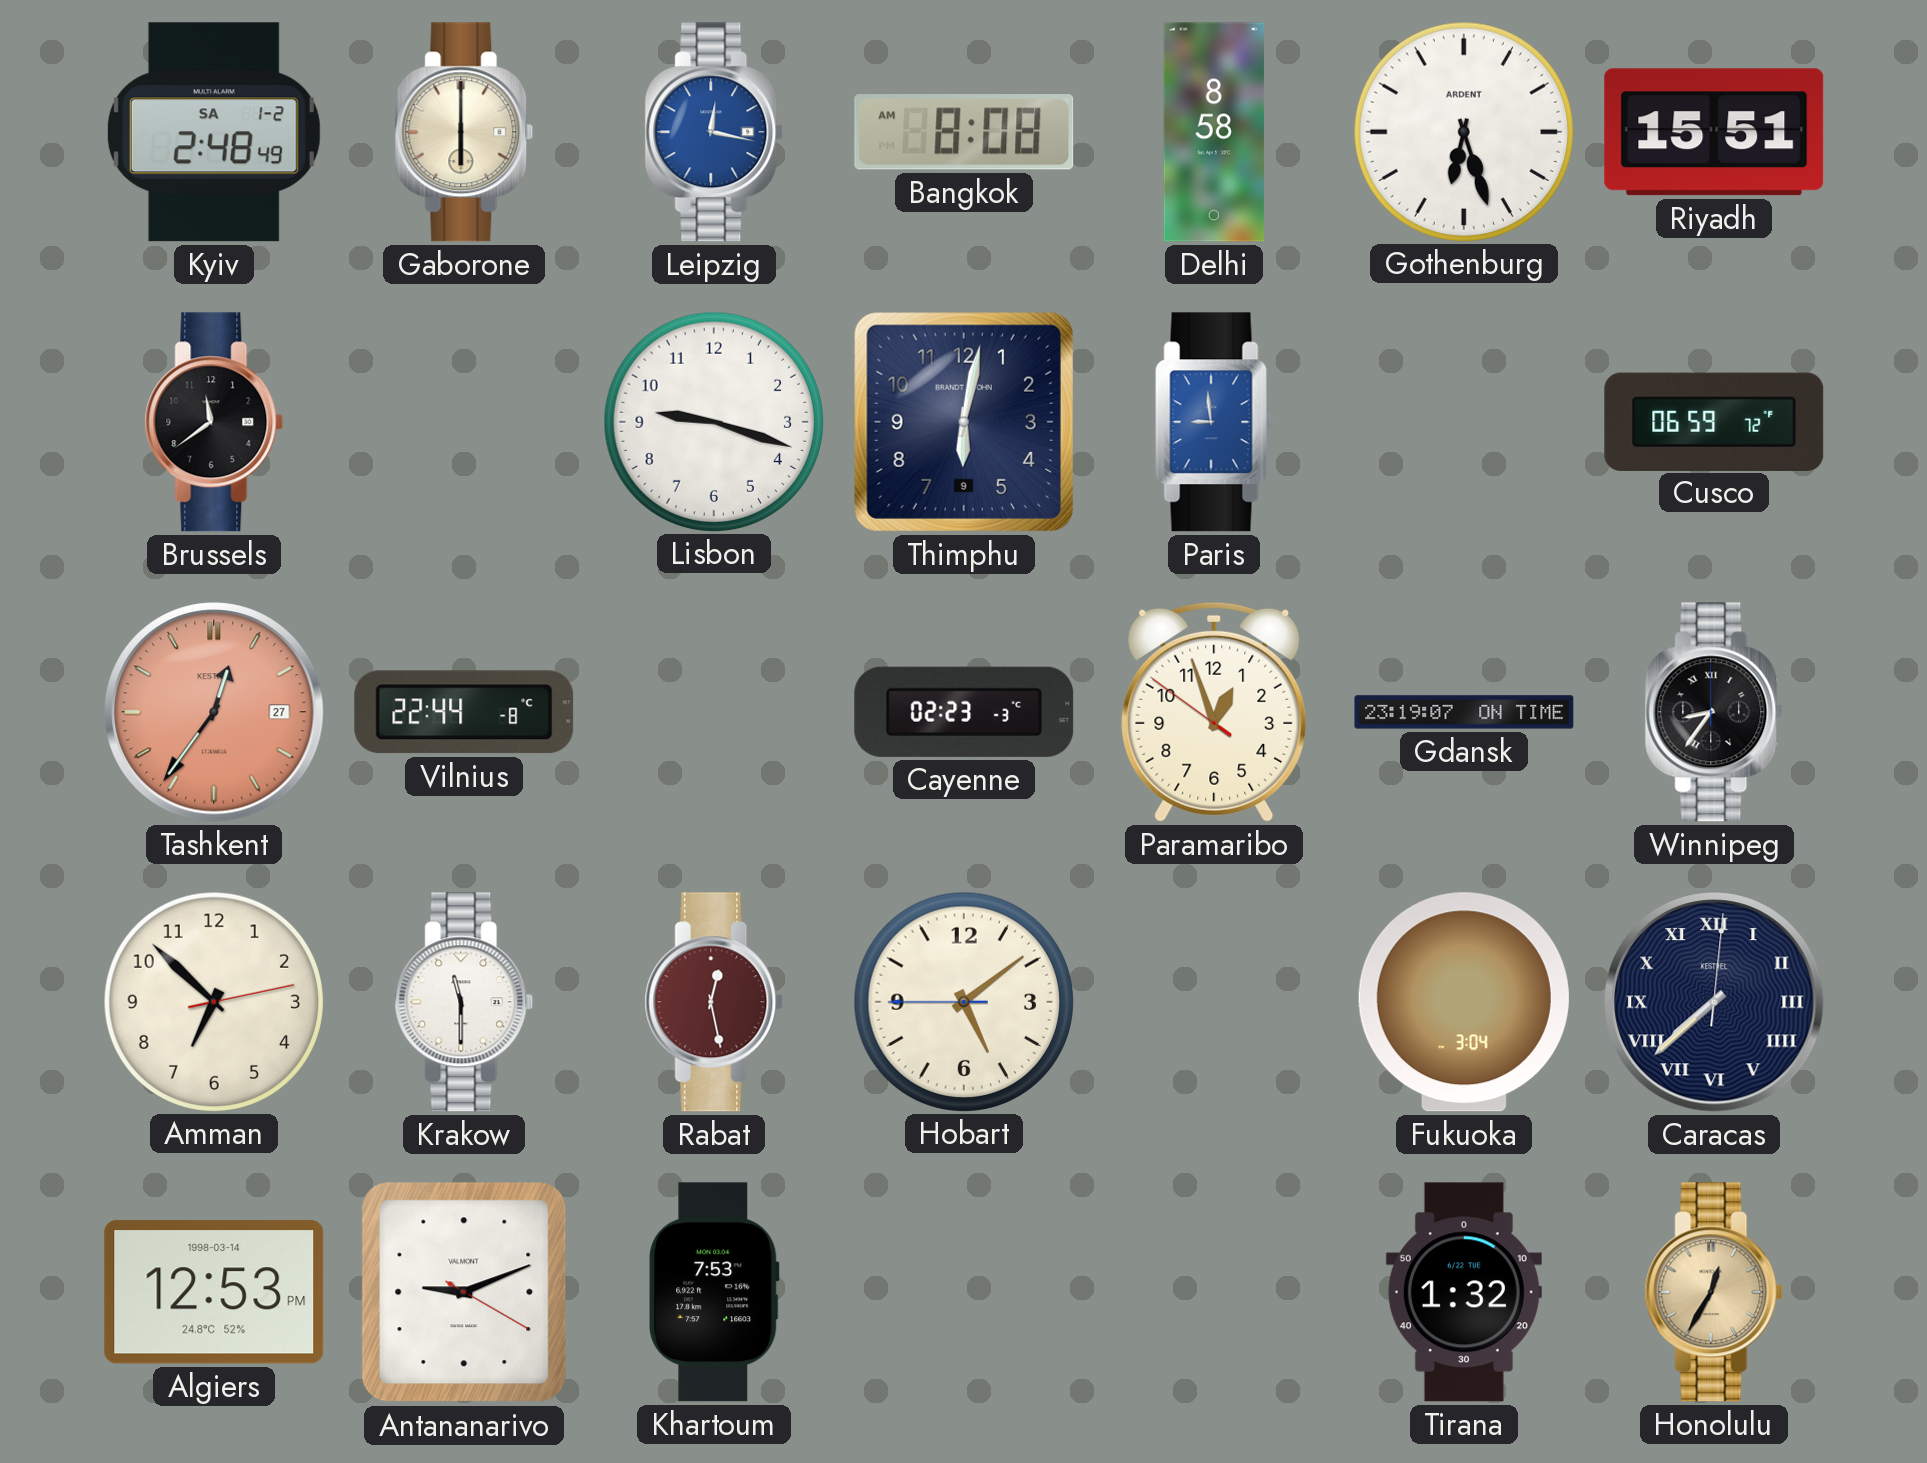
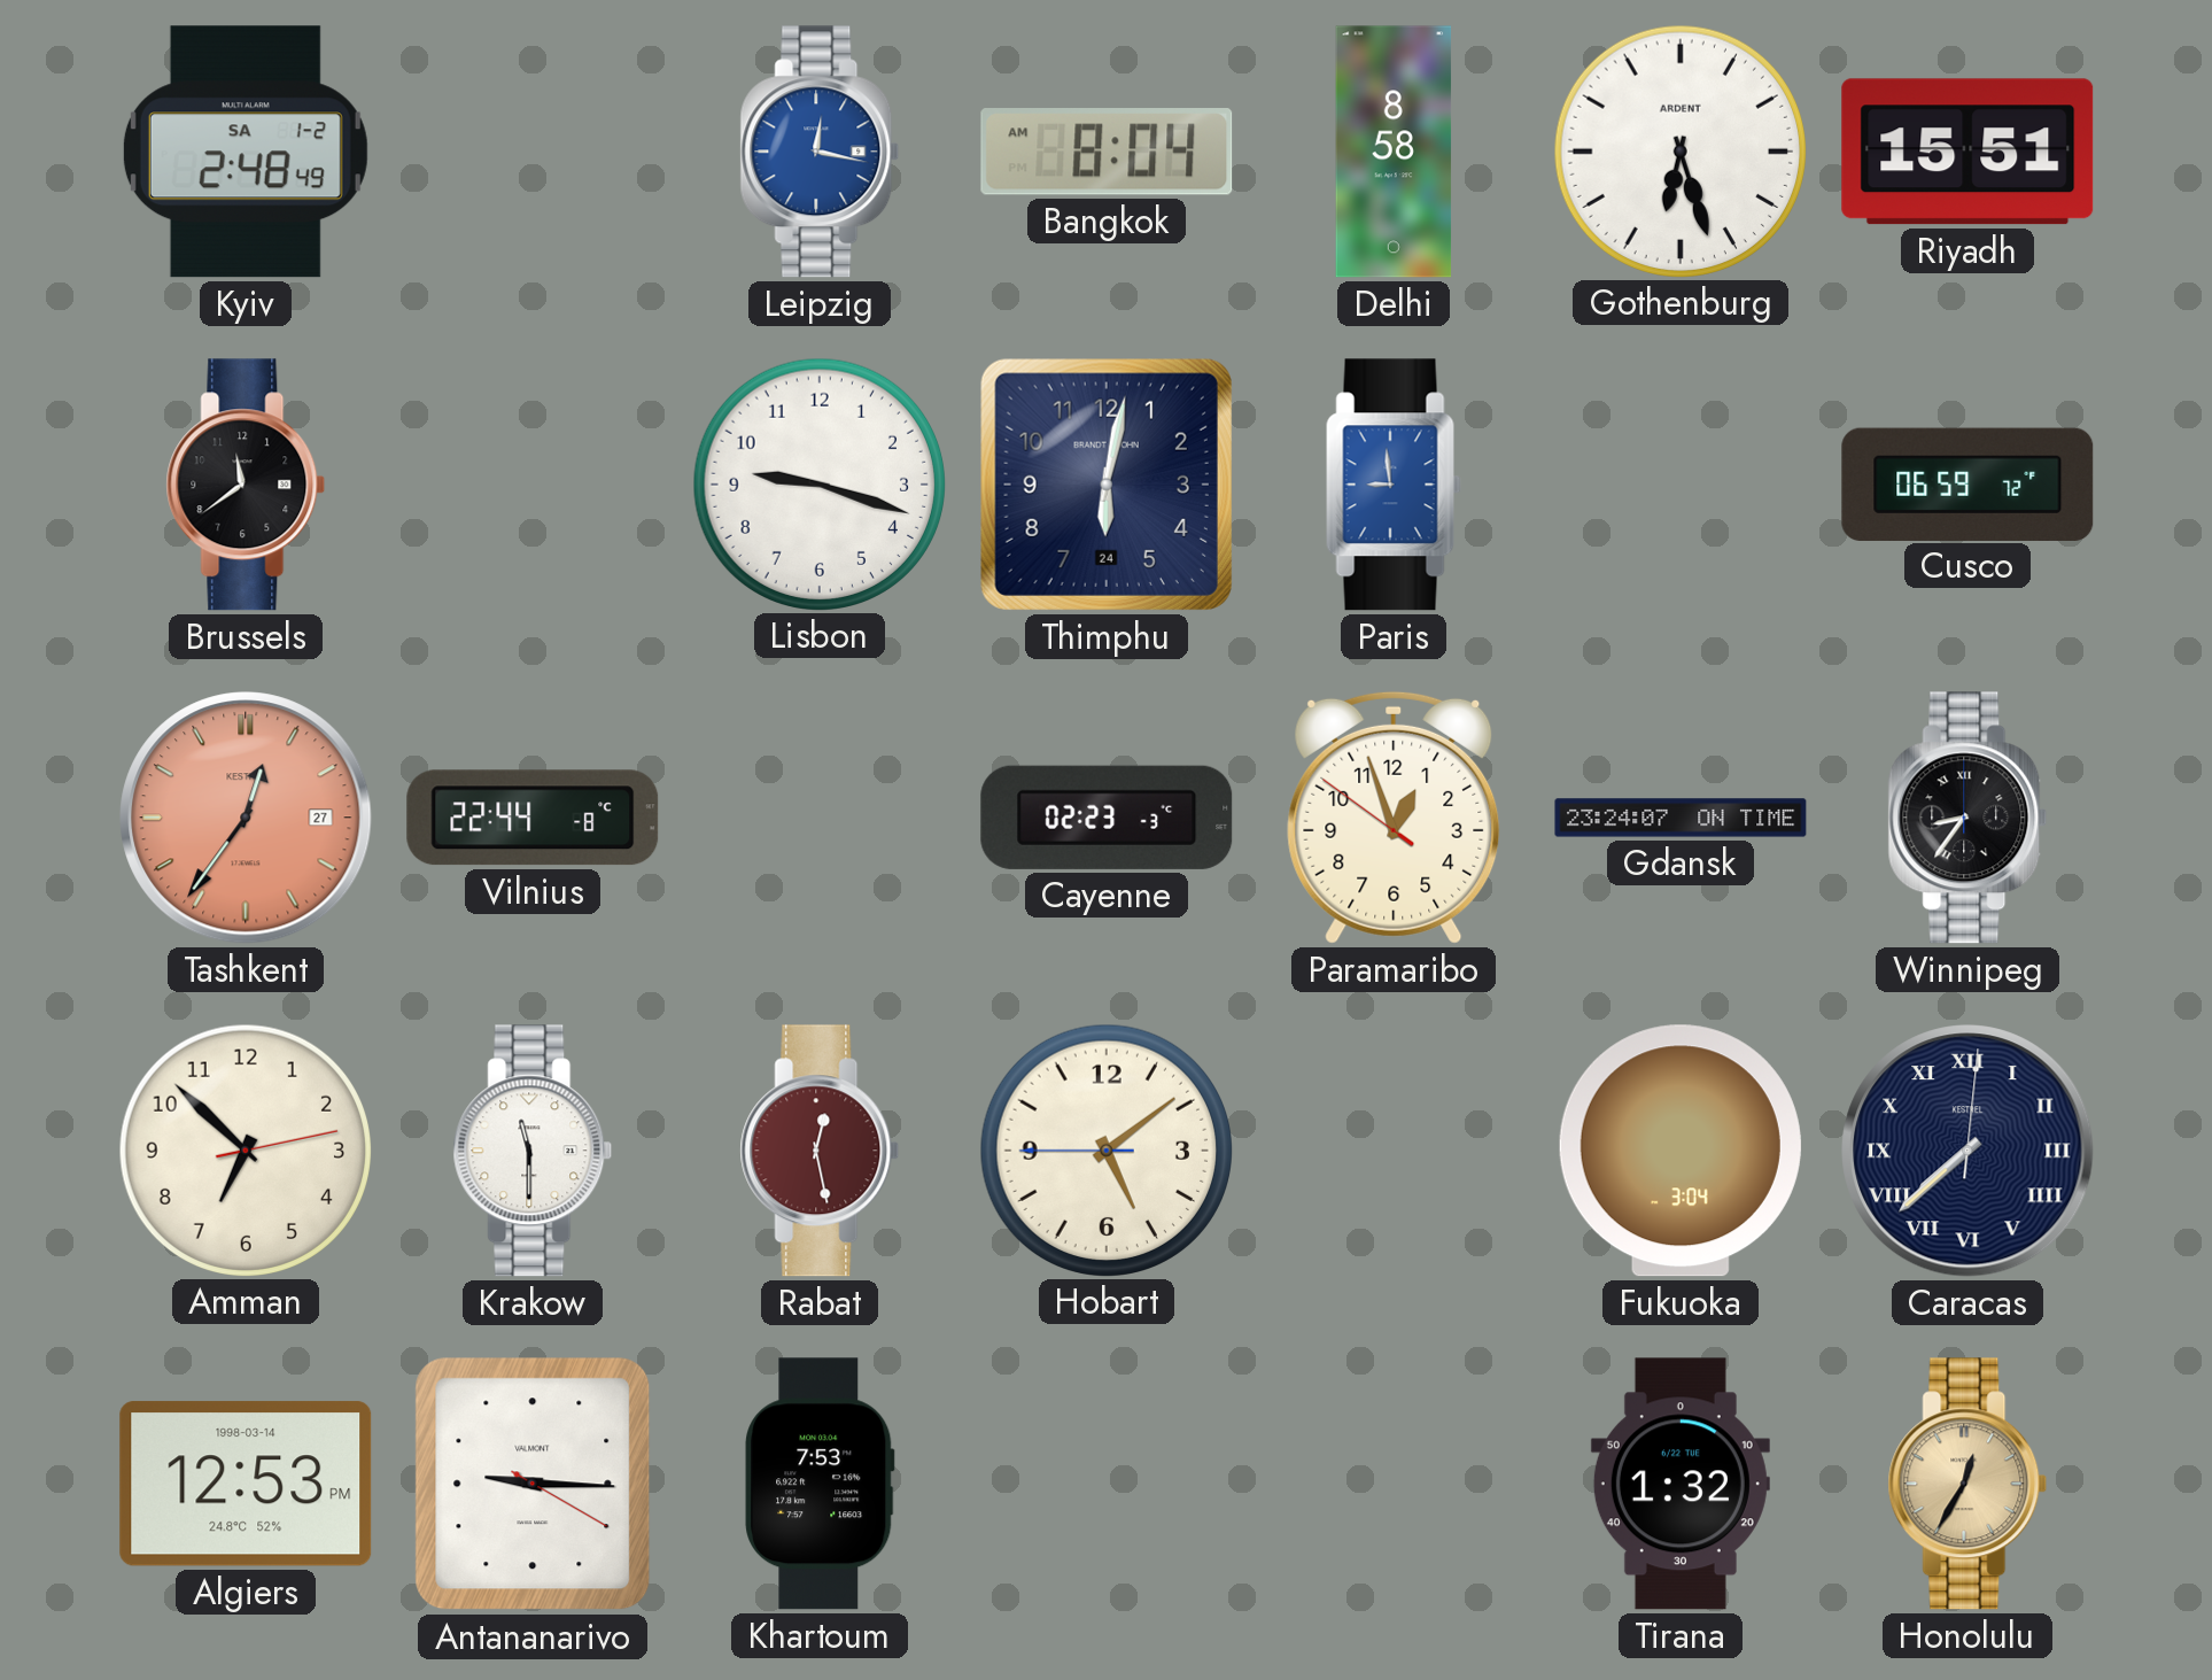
Gaborone: 6:00 -> none
Bangkok: 8:08 -> 8:04
Thimphu date: 9 -> 24
Gdansk: 23:19 -> 23:24
Antananarivo: 9:11 -> 9:15
